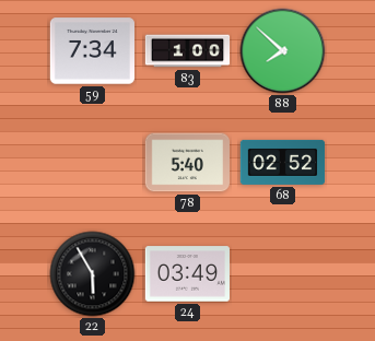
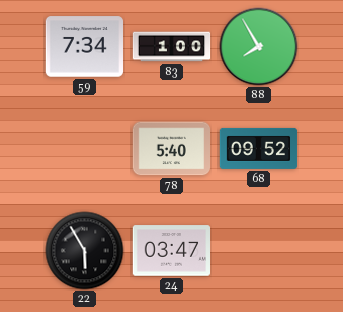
88: 7:52 -> 7:55
68: 02:52 -> 09:52
24: 03:49 -> 03:47
